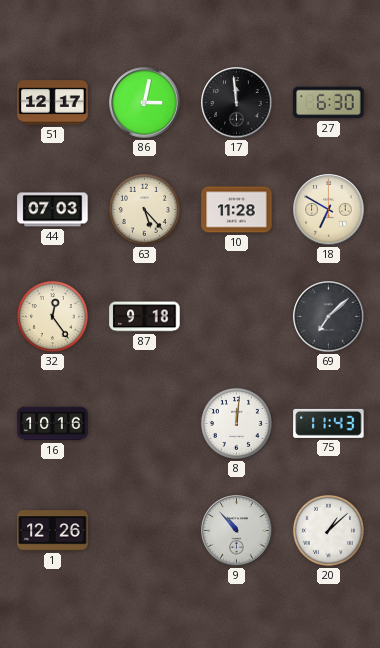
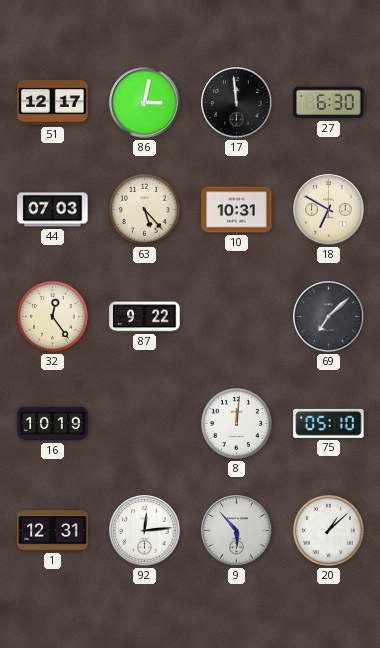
10: 11:28 -> 10:31
87: 9:18 -> 9:22
16: 10:16 -> 10:19
75: 11:43 -> 05:10
1: 12:26 -> 12:31
92: none -> 12:14
9: 10:53 -> 5:53
